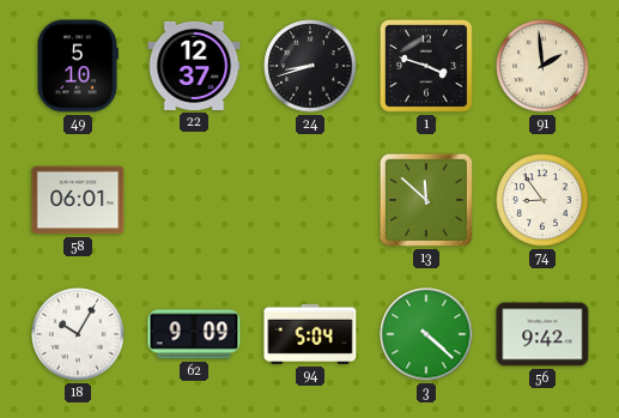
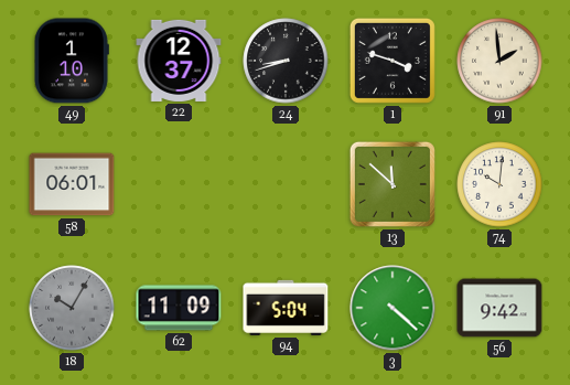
49: 5:10 -> 1:10
74: 8:54 -> 10:01
18 dial: white -> grey
62: 9:09 -> 11:09
